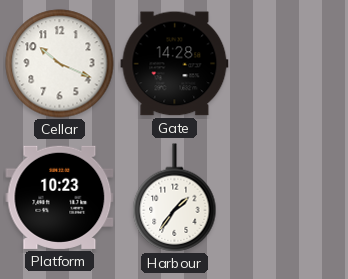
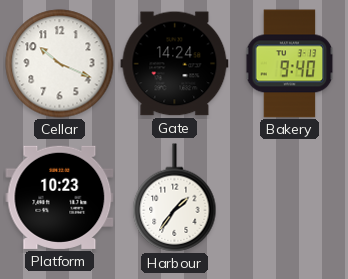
Gate: 14:28 -> 14:24
Bakery: none -> 9:40
